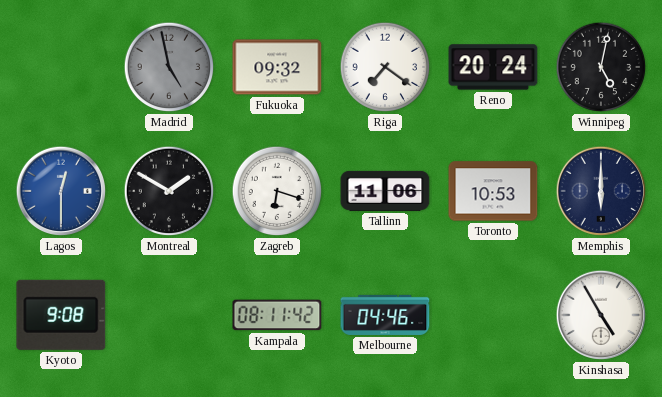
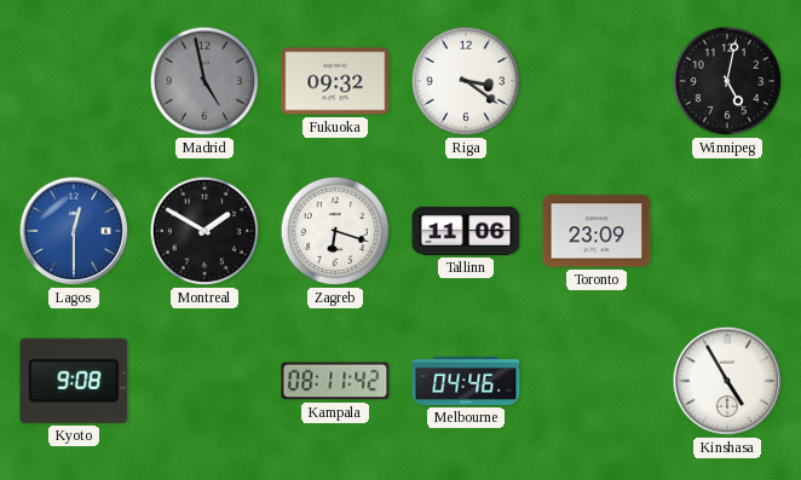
Riga: 7:21 -> 3:21
Reno: 20:24 -> none
Toronto: 10:53 -> 23:09
Memphis: 6:00 -> none
